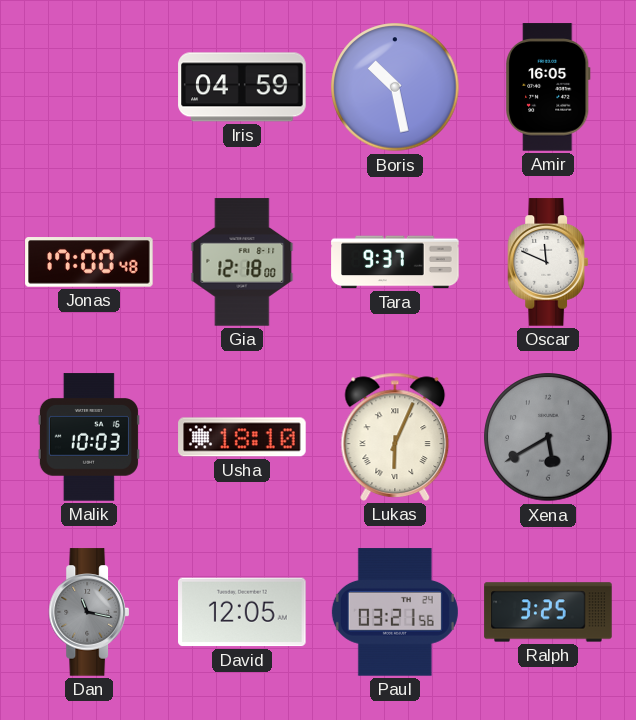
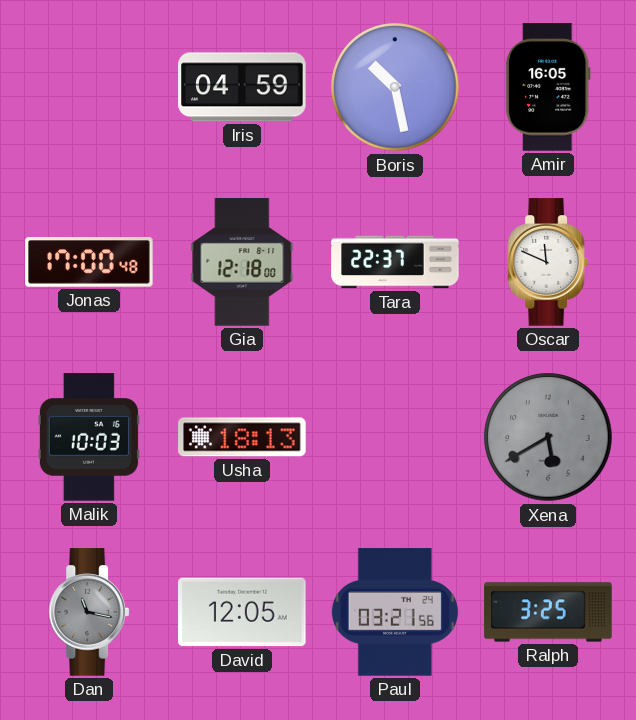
Tara: 9:37 -> 22:37
Usha: 18:10 -> 18:13
Lukas: 6:04 -> none
